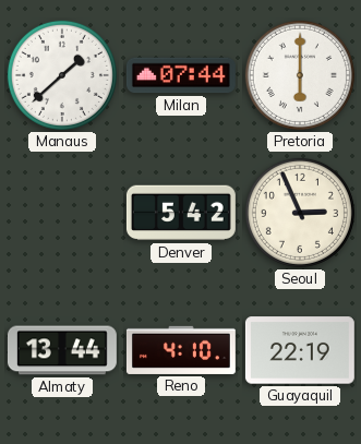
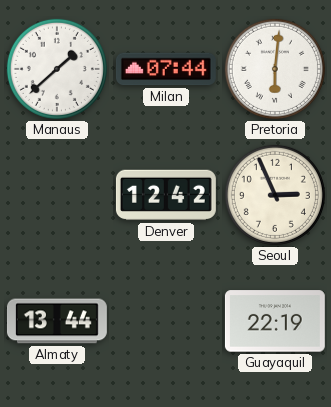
Pretoria: 6:00 -> 6:01
Denver: 5:42 -> 12:42
Reno: 4:10 -> none
